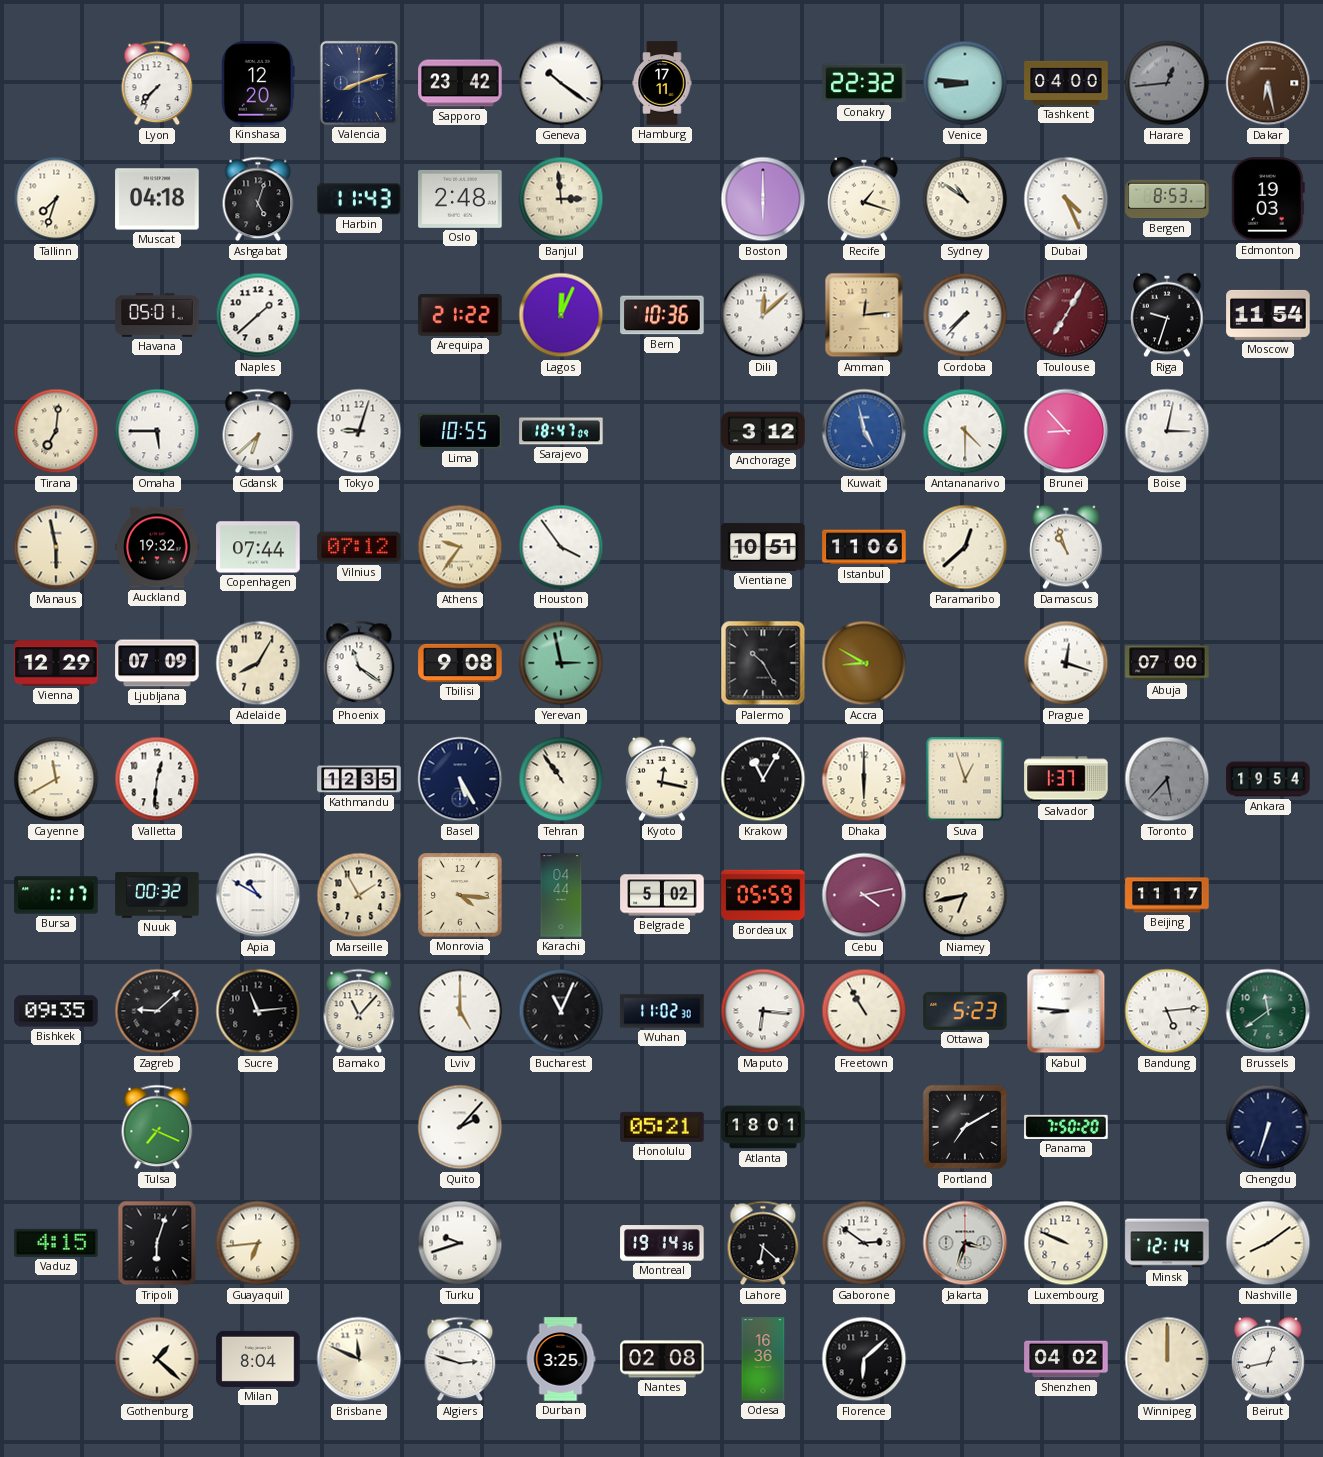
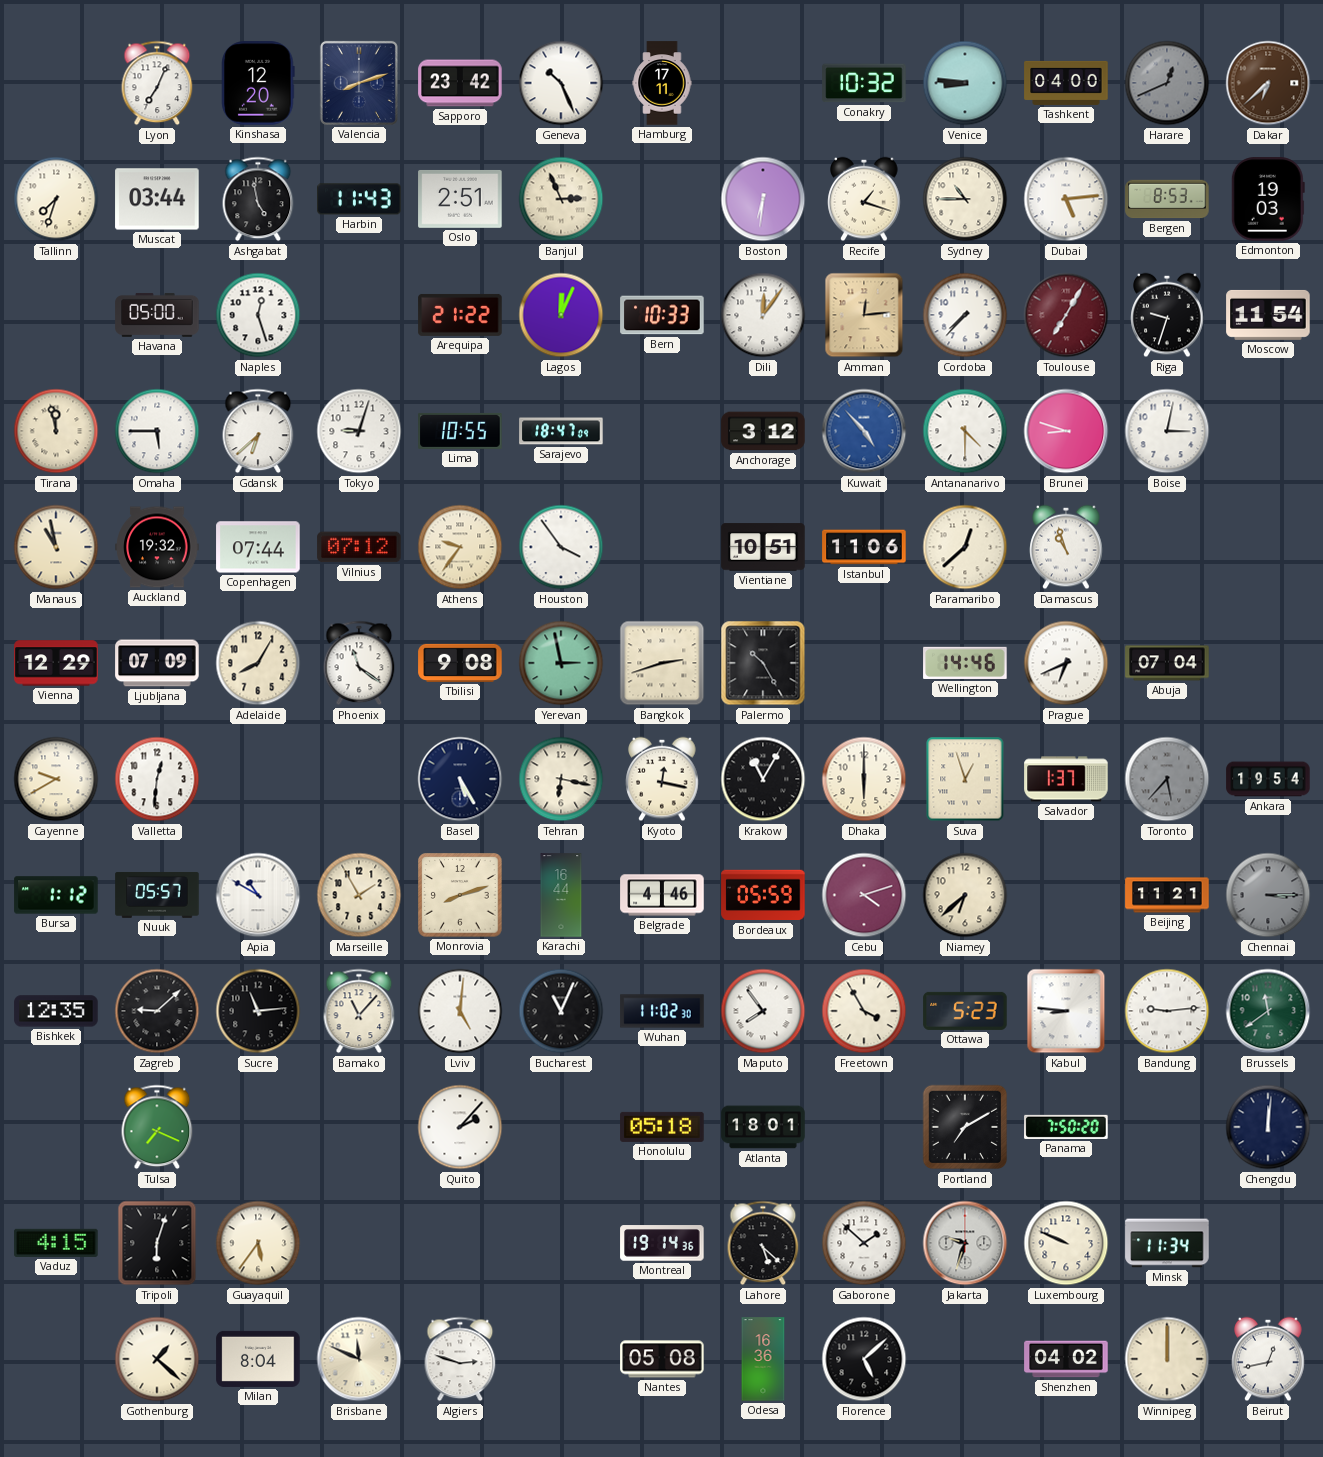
Lyon: 7:37 -> 7:04
Geneva: 10:21 -> 10:26
Conakry: 22:32 -> 10:32
Harare: 12:44 -> 12:41
Dakar: 6:28 -> 6:38
Muscat: 04:18 -> 03:44
Ashgabat: 5:03 -> 4:58
Oslo: 2:48 -> 2:51
Banjul: 2:59 -> 2:56
Boston: 6:00 -> 6:31
Sydney: 10:51 -> 10:45
Dubai: 4:26 -> 5:14
Havana: 05:01 -> 05:00
Naples: 1:38 -> 12:27
Bern: 10:36 -> 10:33
Dili: 12:08 -> 12:06
Tirana: 7:01 -> 11:58
Kuwait: 4:58 -> 4:53
Brunei: 8:53 -> 8:48
Manaus: 5:58 -> 10:58
Bangkok: none -> 2:42
Accra: 8:50 -> none
Wellington: none -> 14:46
Prague: 12:18 -> 6:41
Abuja: 07:00 -> 07:04
Cayenne: 11:40 -> 9:40
Kathmandu: 12:35 -> none
Tehran: 10:54 -> 6:17
Bursa: 1:17 -> 1:12
Nuuk: 00:32 -> 05:57
Monrovia: 4:16 -> 8:12
Karachi: 04:44 -> 16:44
Belgrade: 5:02 -> 4:46
Cebu: 4:13 -> 4:12
Niamey: 6:43 -> 6:38
Beijing: 11:17 -> 11:21
Chennai: none -> 3:15
Bishkek: 09:35 -> 12:35
Lviv: 5:00 -> 5:01
Maputo: 6:16 -> 7:54
Freetown: 10:55 -> 3:55
Bandung: 5:14 -> 9:14
Honolulu: 05:21 -> 05:18
Chengdu: 6:33 -> 12:01
Guayaquil: 6:44 -> 5:36
Turku: 9:42 -> none
Lahore: 6:22 -> 5:22
Gaborone: 2:51 -> 1:52
Jakarta: 3:33 -> 9:33
Minsk: 12:14 -> 11:34
Nashville: 8:09 -> none
Durban: 3:25 -> none
Nantes: 02:08 -> 05:08
Florence: 6:08 -> 5:08
